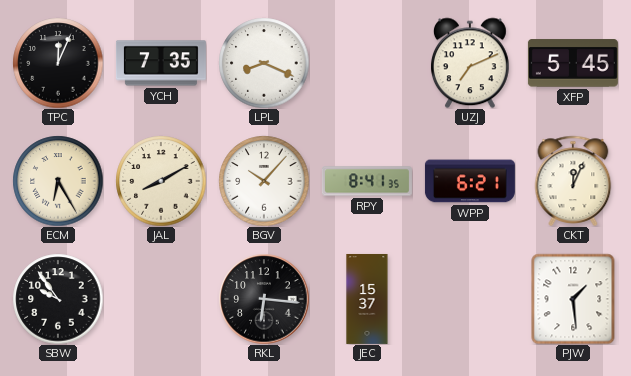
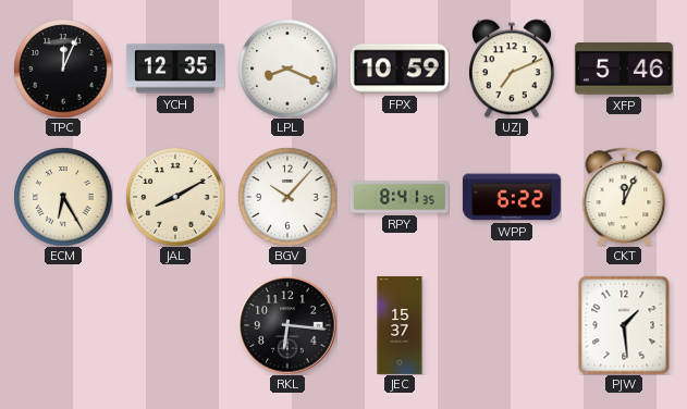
YCH: 7:35 -> 12:35
FPX: none -> 10:59
XFP: 5:45 -> 5:46
WPP: 6:21 -> 6:22
SBW: 9:54 -> none
